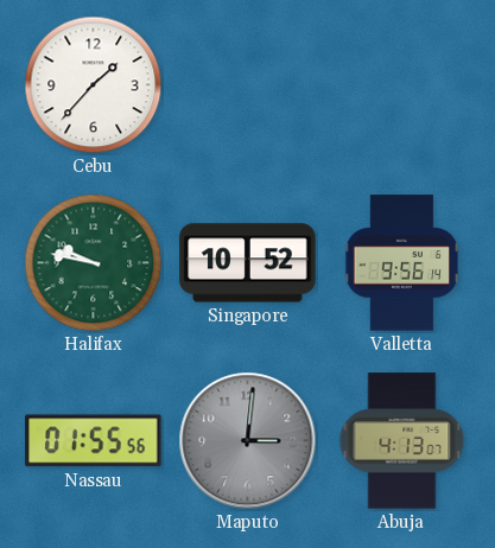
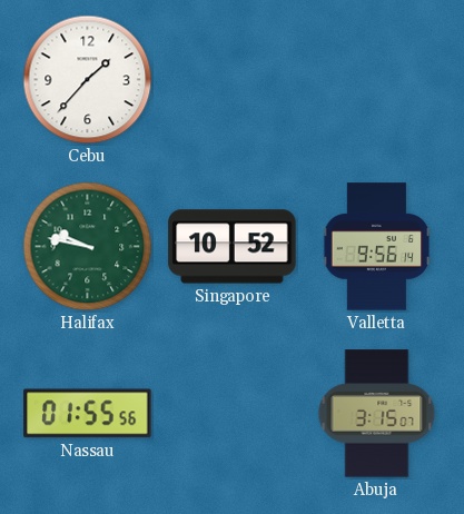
Maputo: 3:01 -> none
Abuja: 4:13 -> 3:15
